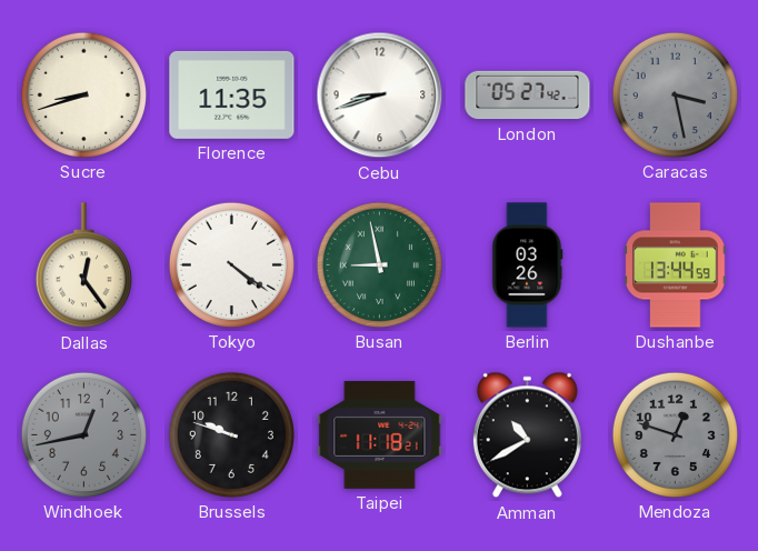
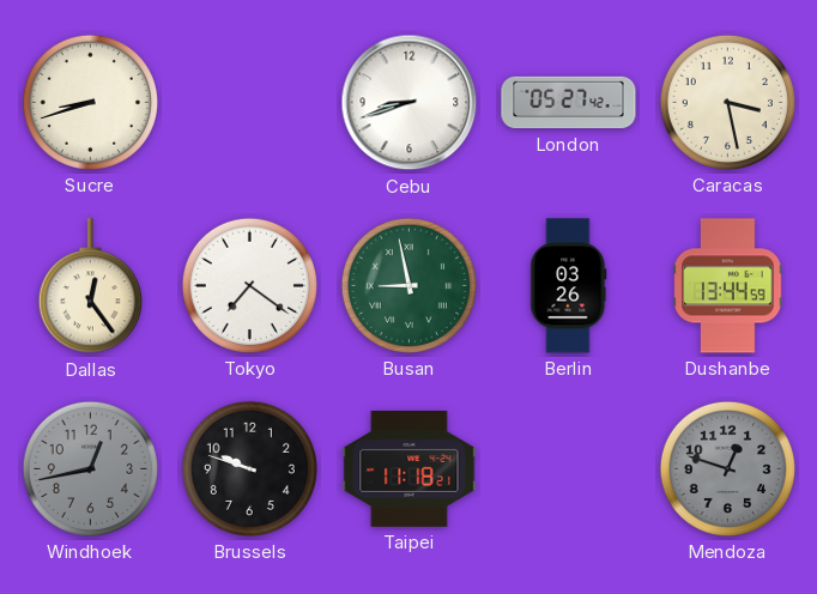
Florence: 11:35 -> none
Caracas dial: grey -> cream
Tokyo: 4:21 -> 7:21
Amman: 10:40 -> none
